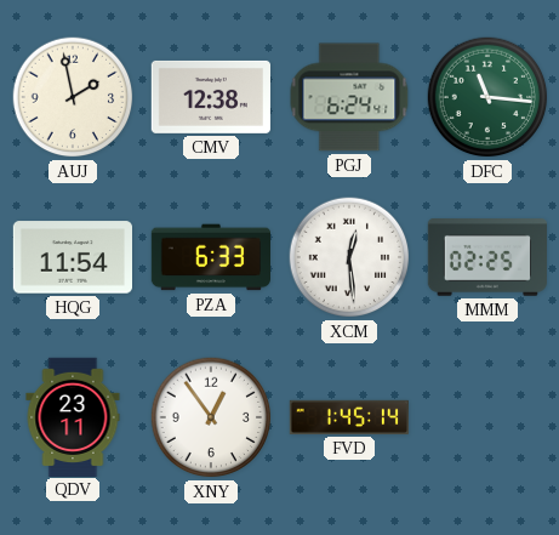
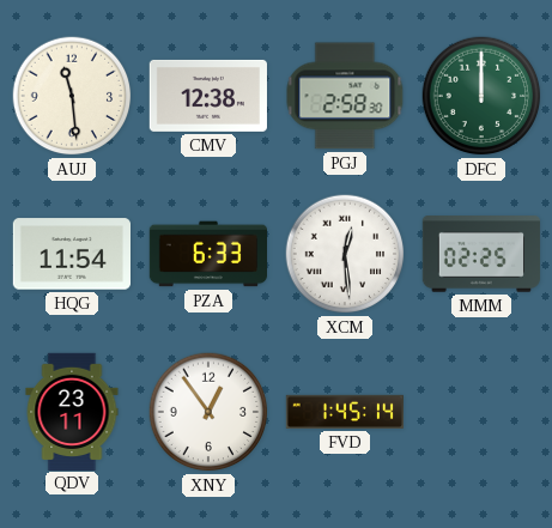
AUJ: 1:58 -> 11:29
PGJ: 6:24 -> 2:58
DFC: 11:16 -> 12:00
